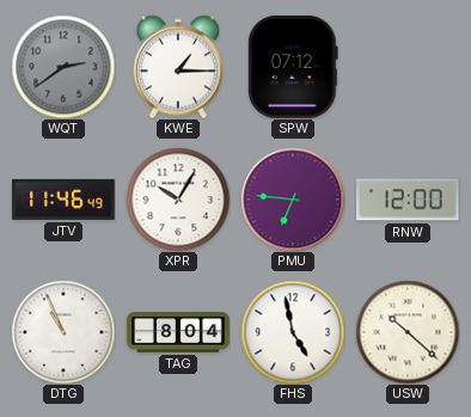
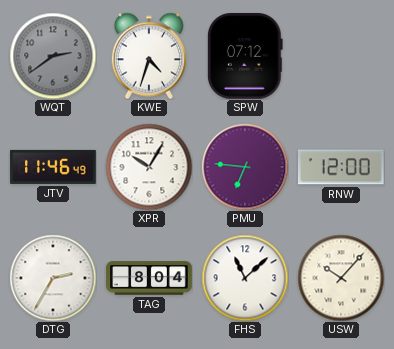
KWE: 1:15 -> 4:33
DTG: 10:56 -> 2:35
FHS: 4:58 -> 11:08
USW: 10:22 -> 10:07
